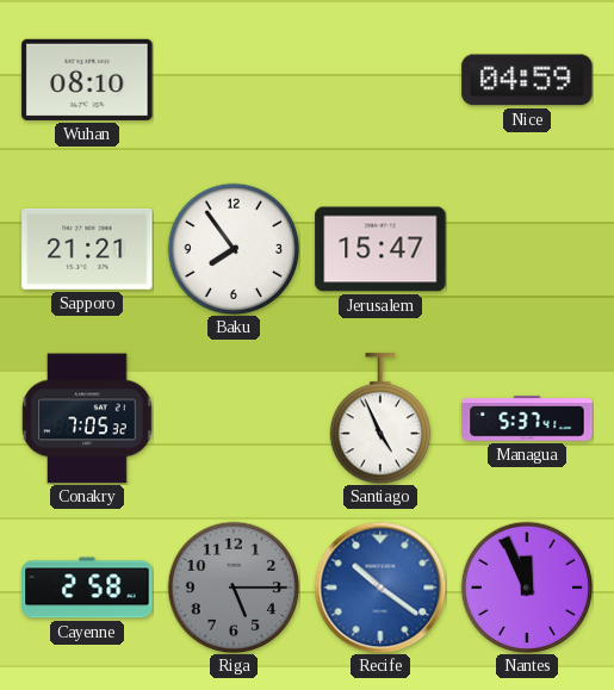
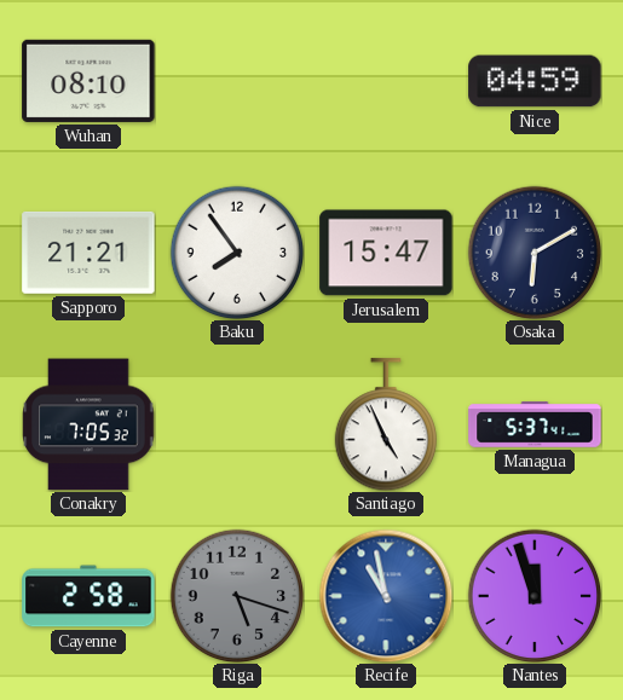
Osaka: none -> 6:10
Riga: 5:15 -> 5:18
Recife: 10:21 -> 10:58
Nantes: 11:56 -> 11:57
